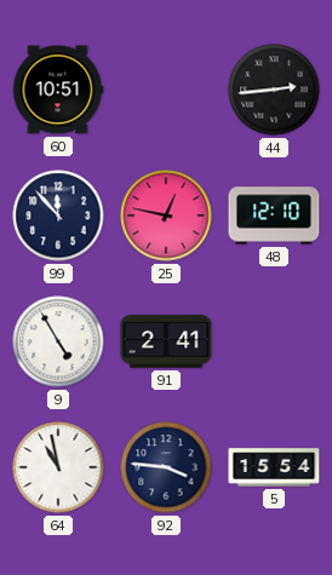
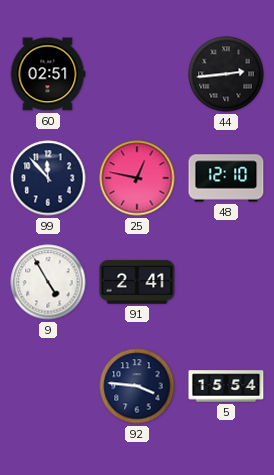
60: 10:51 -> 02:51
64: 10:58 -> none
